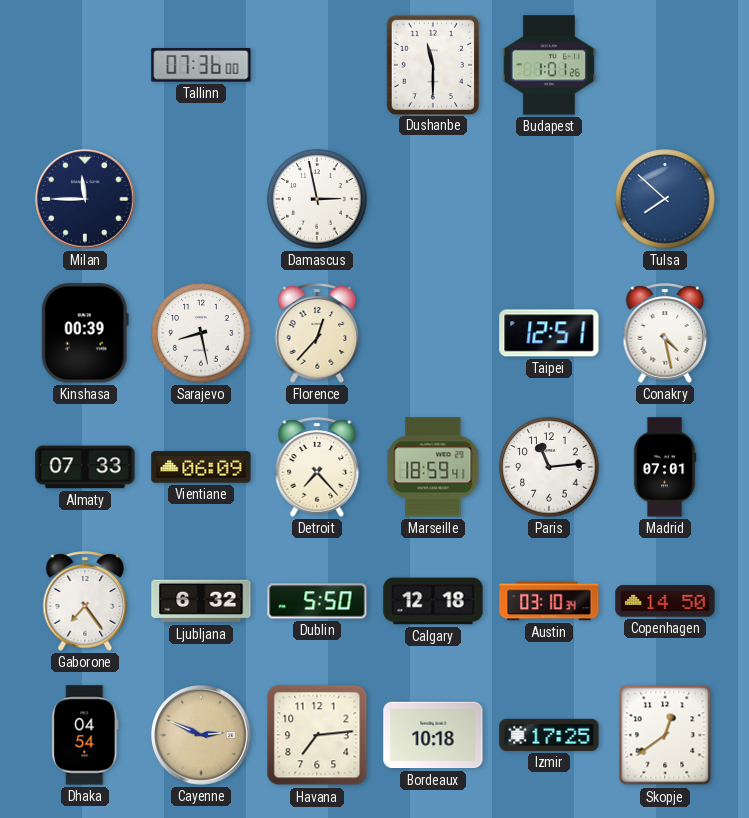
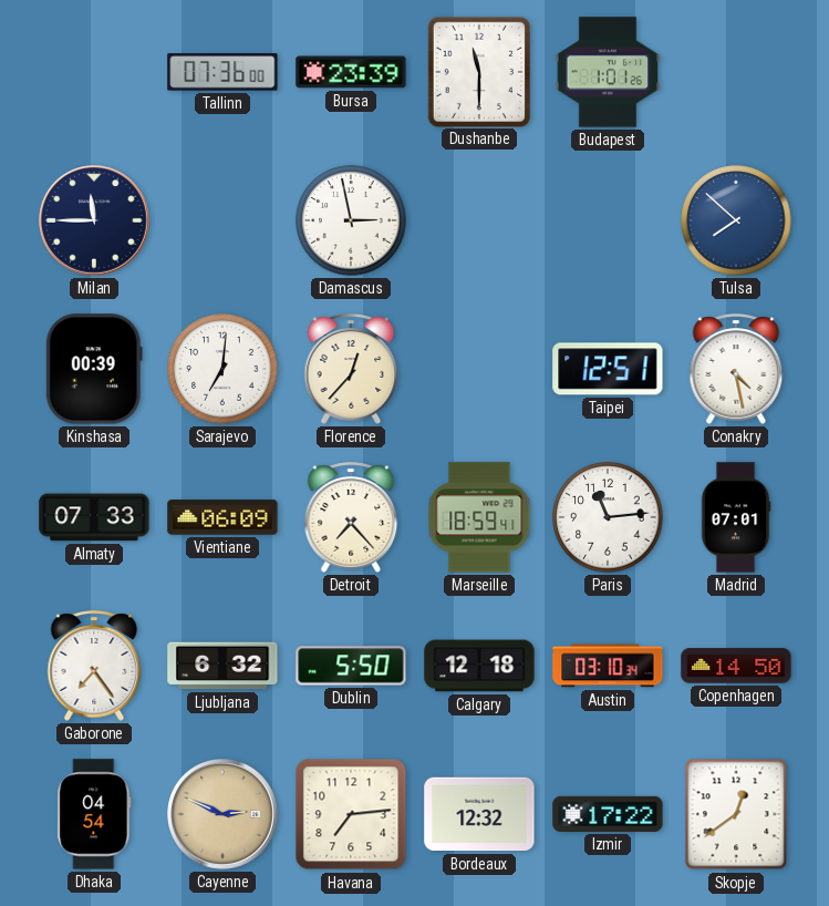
Bursa: none -> 23:39
Sarajevo: 8:28 -> 7:01
Bordeaux: 10:18 -> 12:32
Izmir: 17:25 -> 17:22
